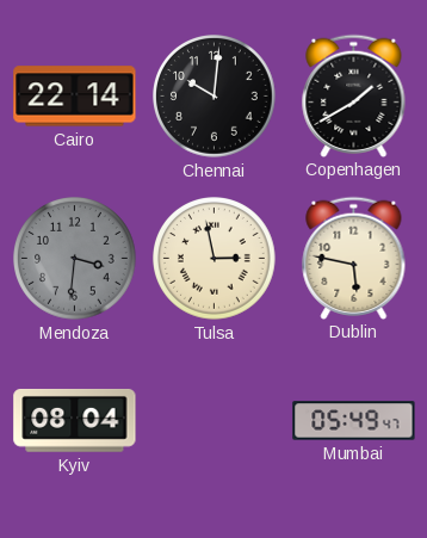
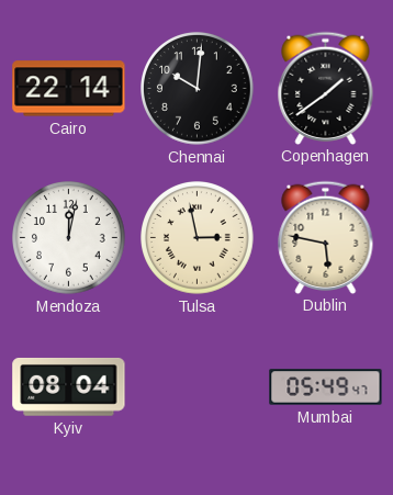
Copenhagen: 1:40 -> 1:39
Mendoza: 3:31 -> 12:02
Mendoza dial: grey -> white
